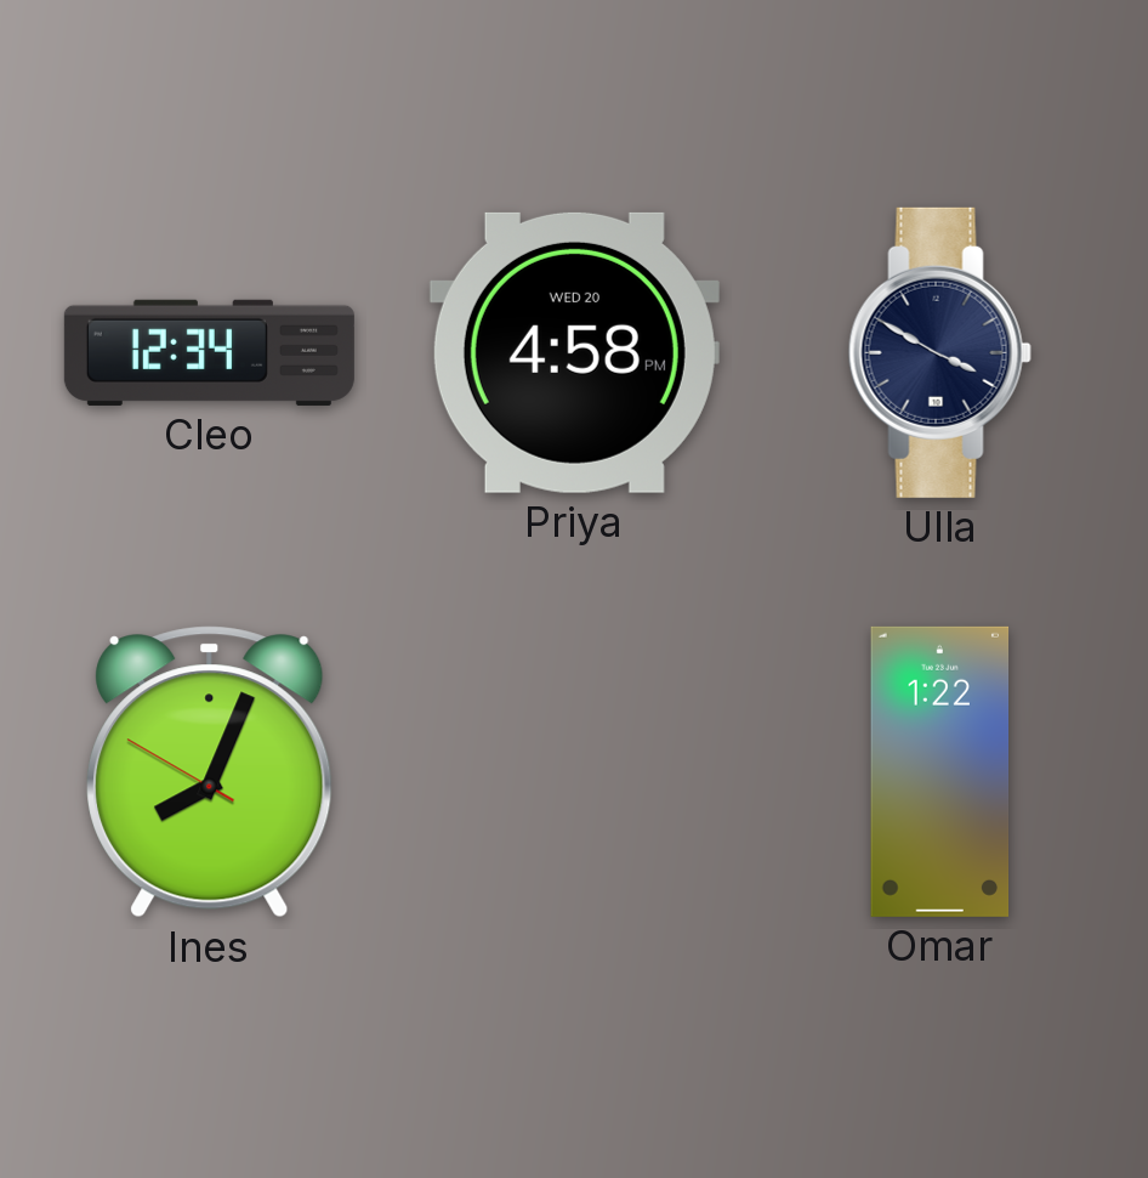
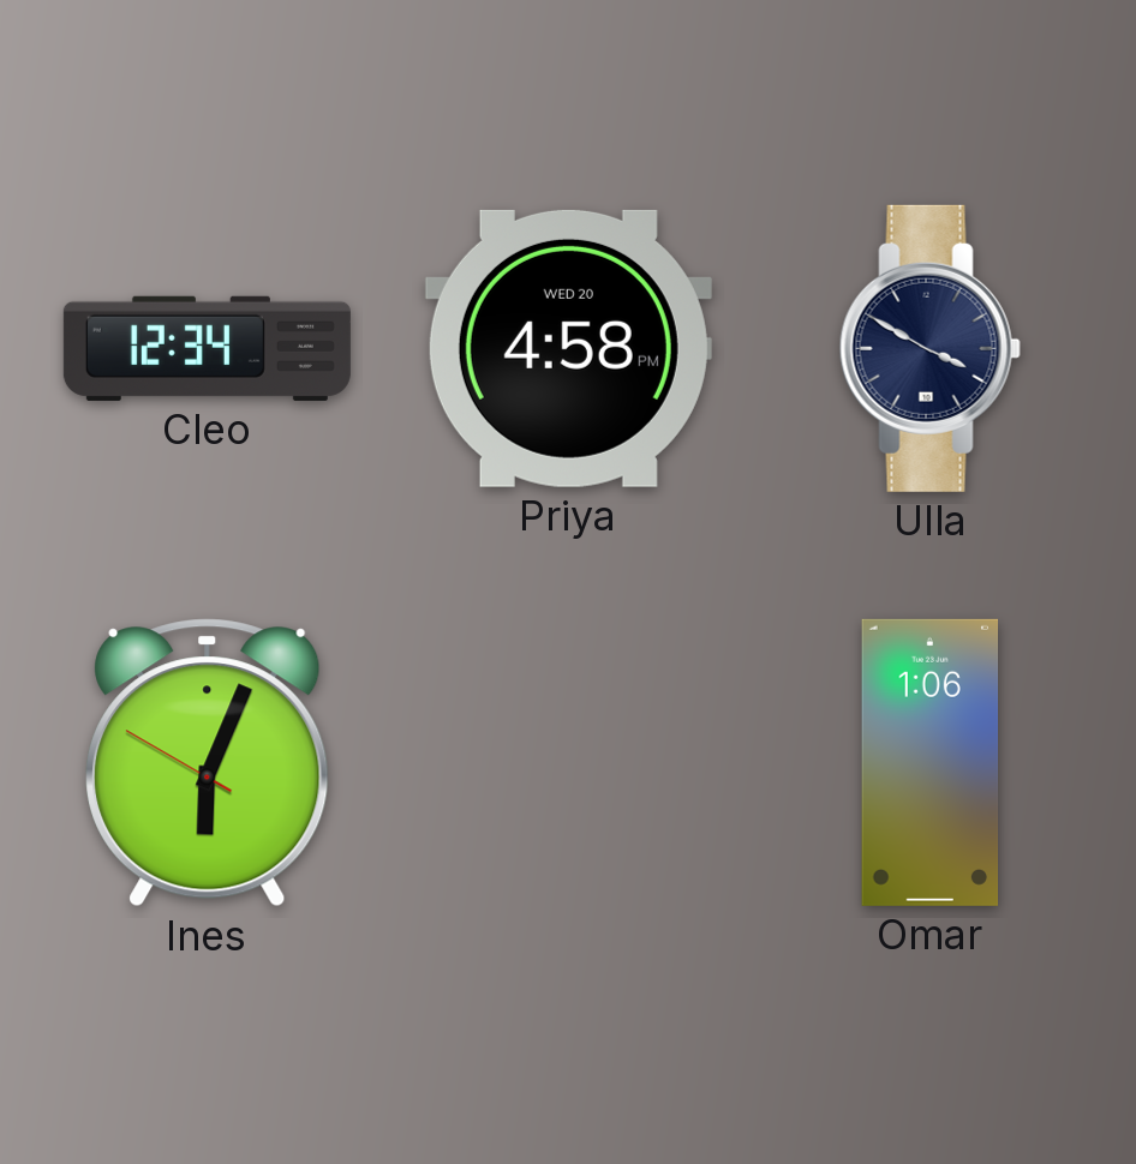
Ines: 8:03 -> 6:03
Omar: 1:22 -> 1:06
